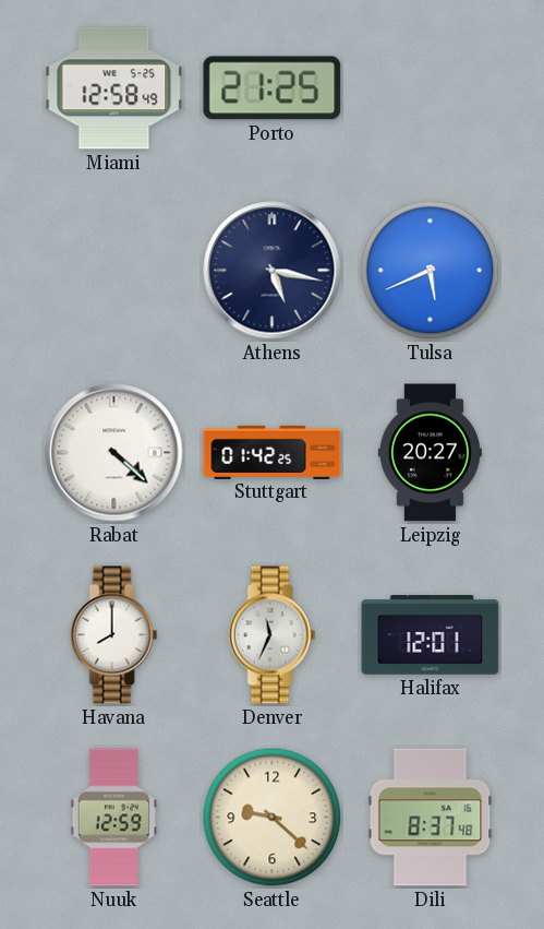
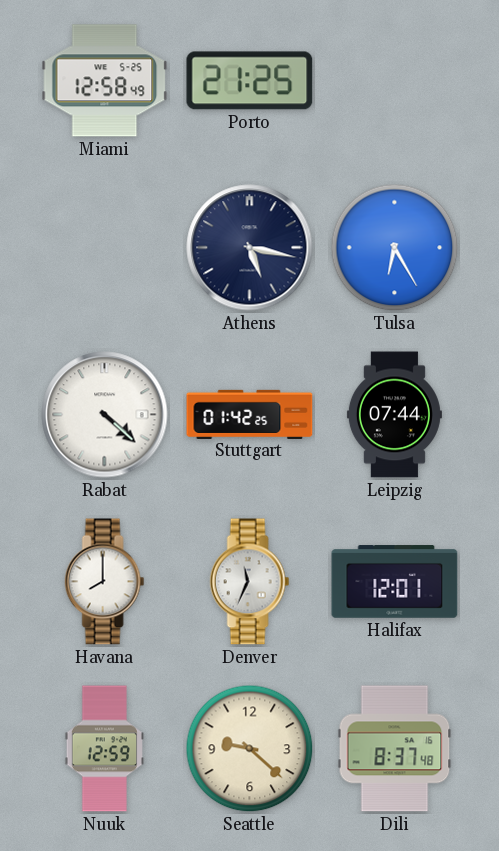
Tulsa: 5:41 -> 6:25
Leipzig: 20:27 -> 07:44
